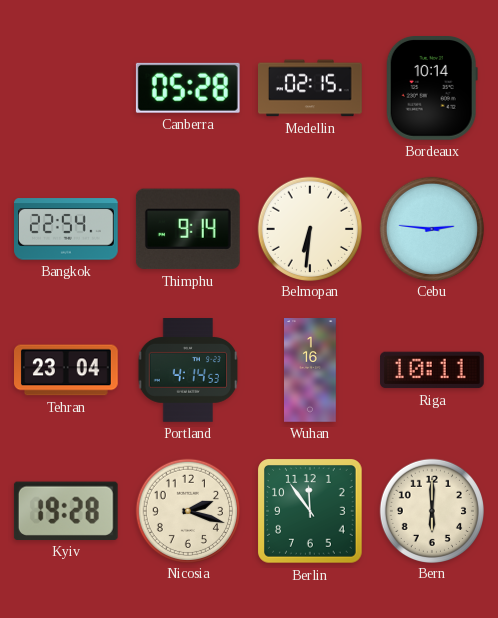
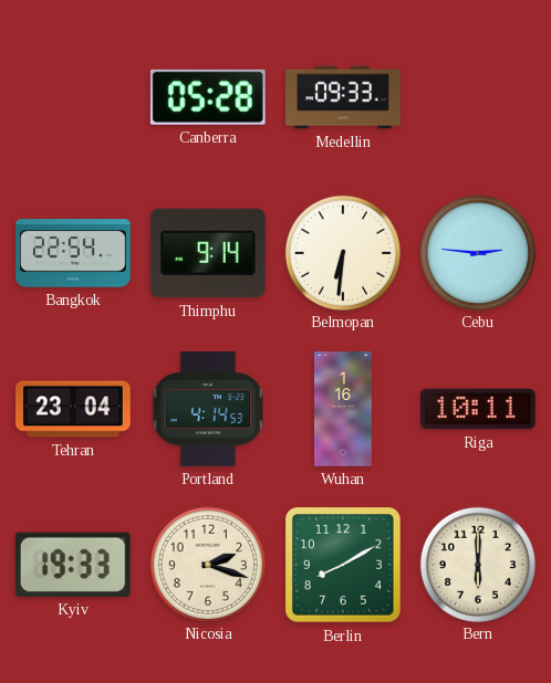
Medellin: 02:15 -> 09:33
Bordeaux: 10:14 -> none
Kyiv: 19:28 -> 19:33
Berlin: 11:54 -> 8:10
